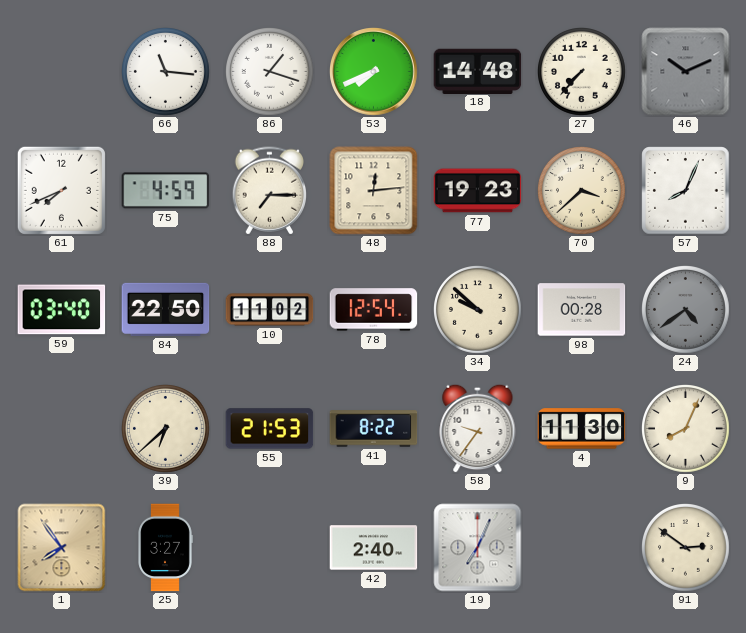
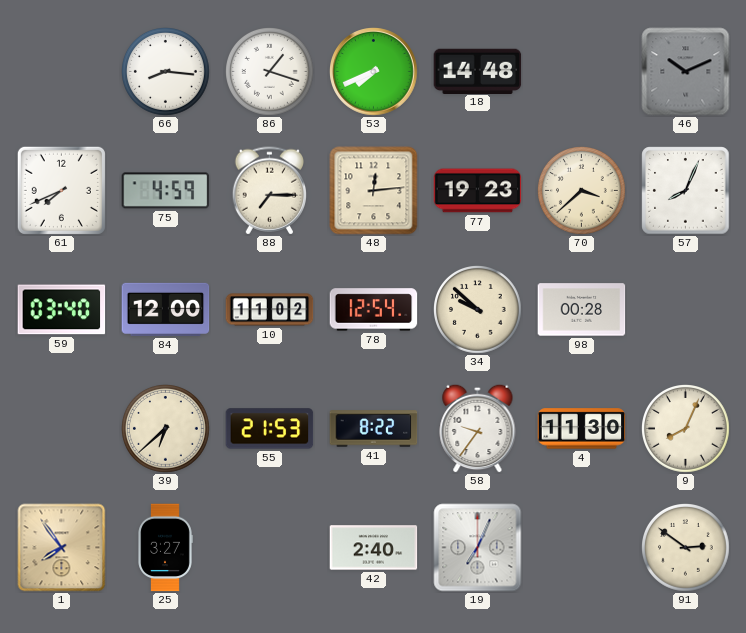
66: 11:16 -> 8:16
27: 7:37 -> none
84: 22:50 -> 12:00
24: 4:39 -> none
